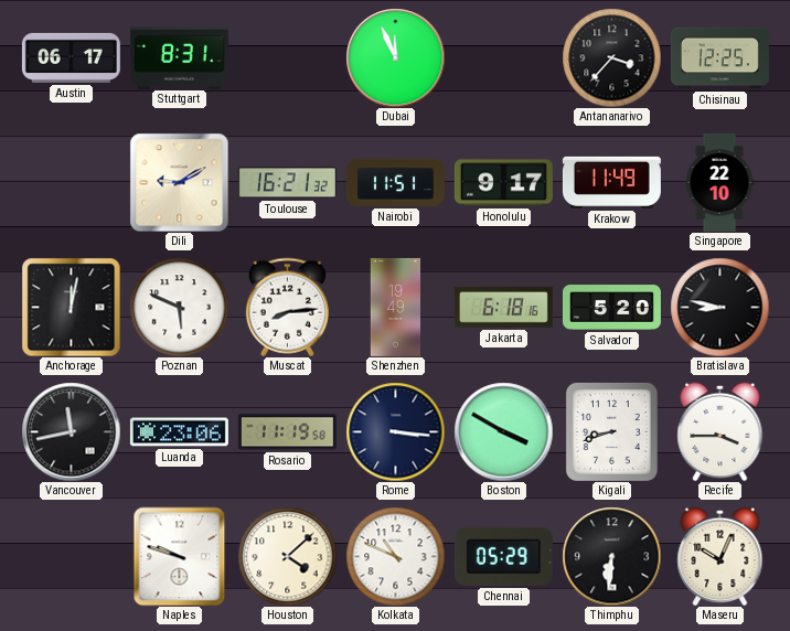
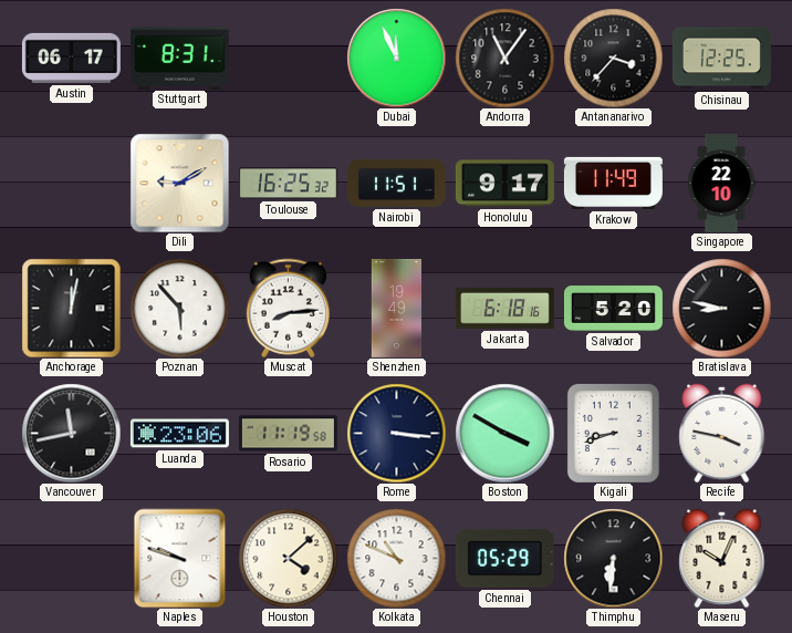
Andorra: none -> 11:06
Toulouse: 16:21 -> 16:25
Poznan: 5:49 -> 5:53
Recife: 3:45 -> 3:47
